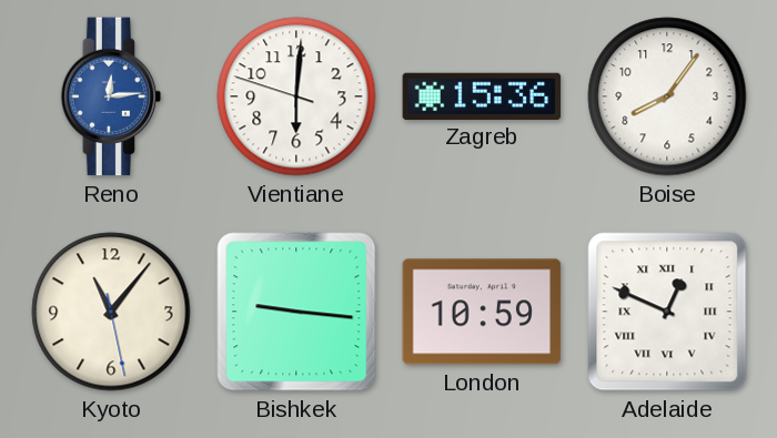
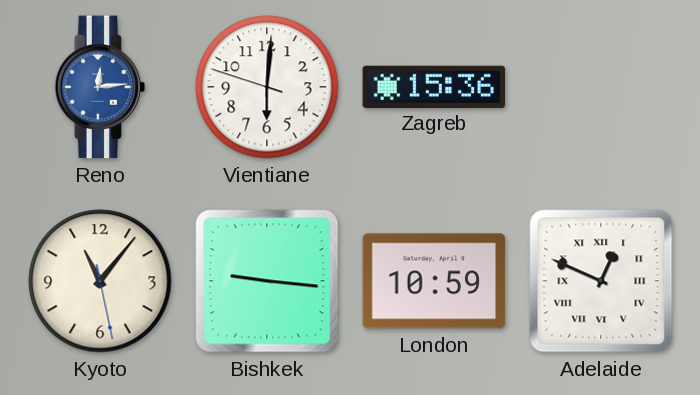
Boise: 8:06 -> none
